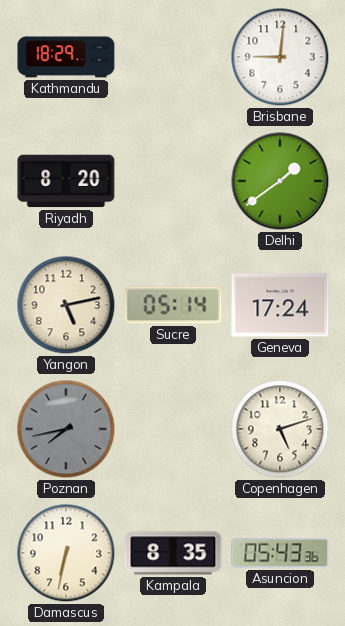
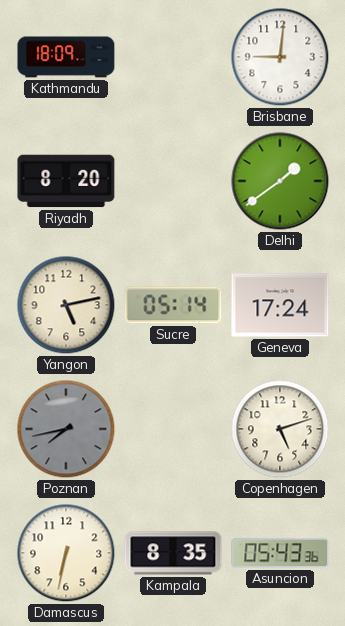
Kathmandu: 18:29 -> 18:09
